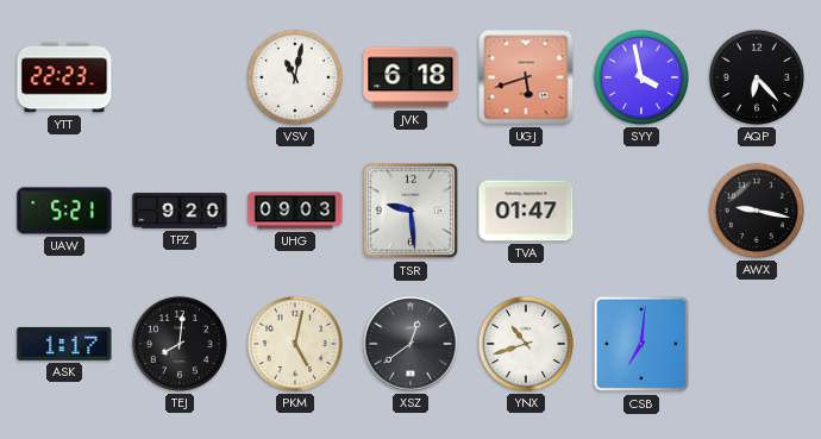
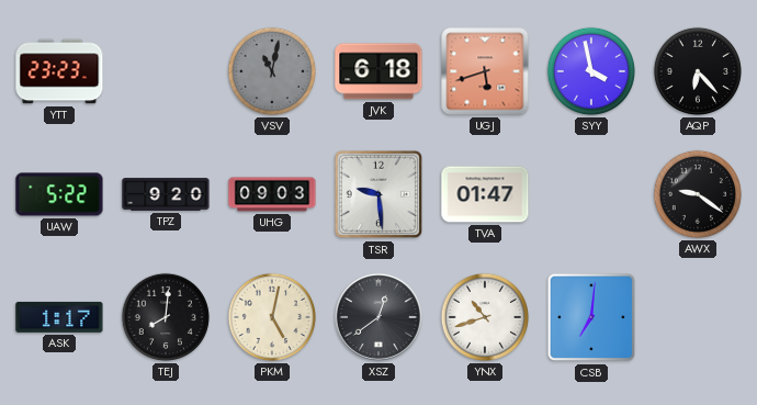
YTT: 22:23 -> 23:23
VSV dial: white -> grey
UAW: 5:21 -> 5:22
AWX: 9:17 -> 9:21
